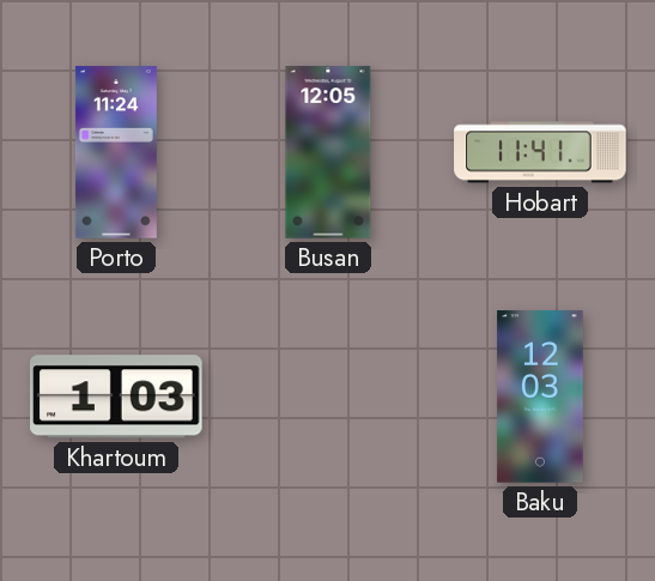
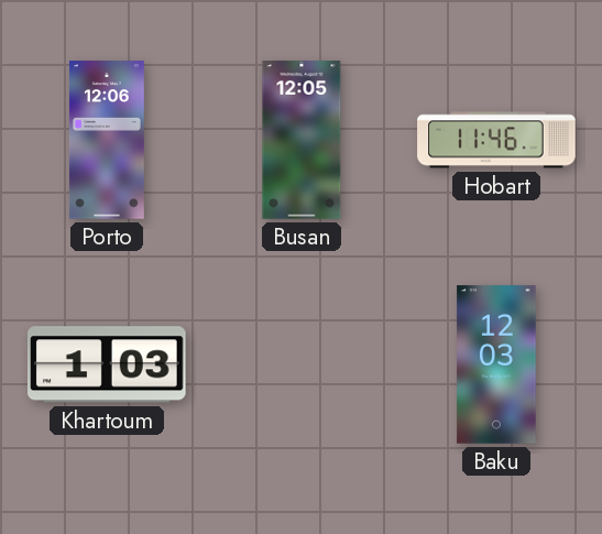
Porto: 11:24 -> 12:06
Hobart: 11:41 -> 11:46
